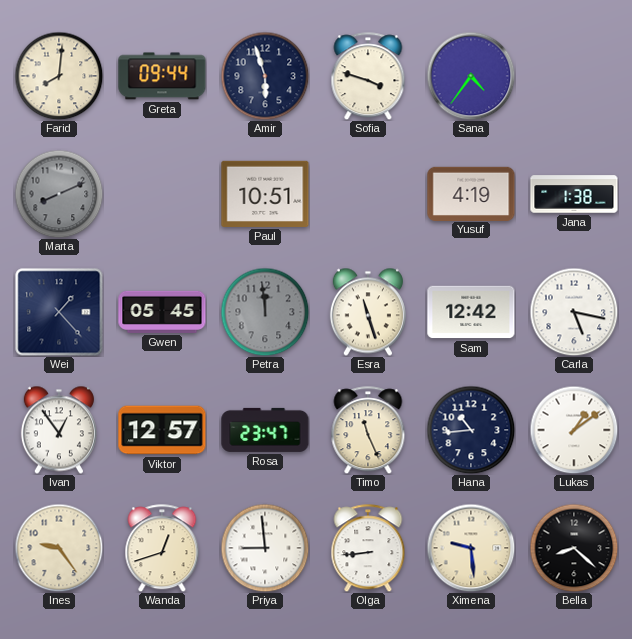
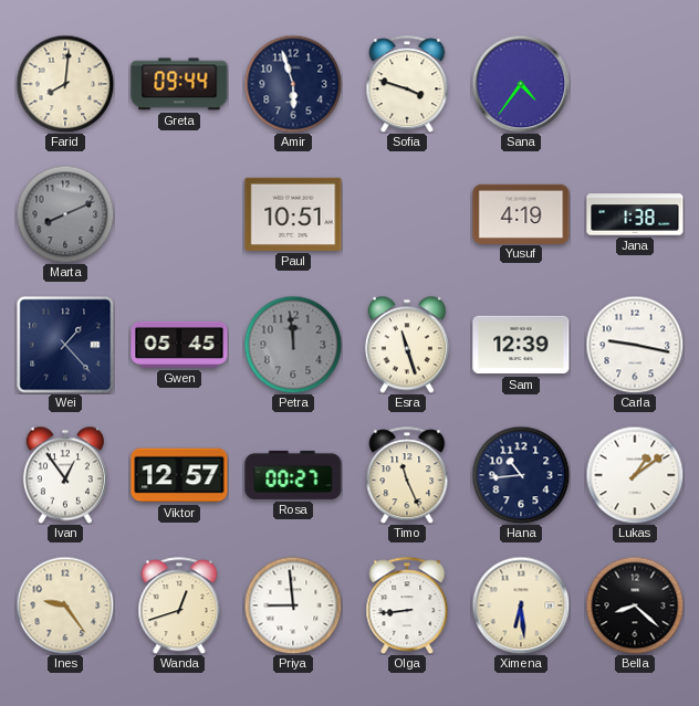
Sam: 12:42 -> 12:39
Carla: 5:17 -> 9:17
Rosa: 23:47 -> 00:27
Ximena: 9:29 -> 6:29
